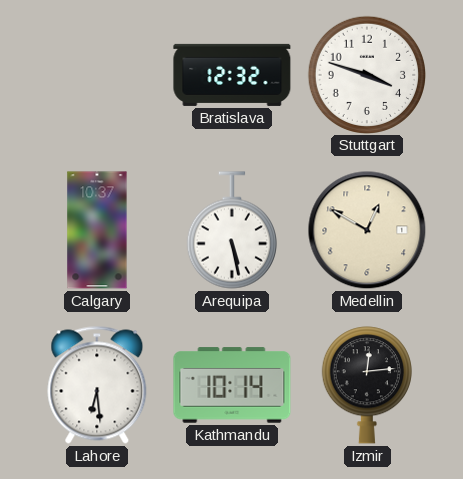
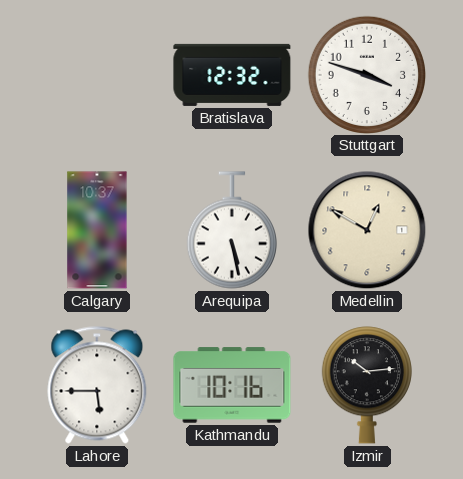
Lahore: 6:29 -> 5:45
Kathmandu: 10:14 -> 10:16
Izmir: 12:14 -> 10:14
